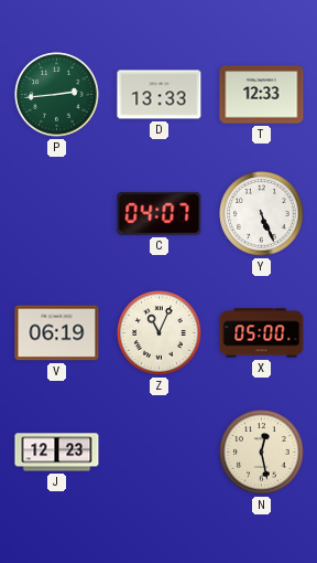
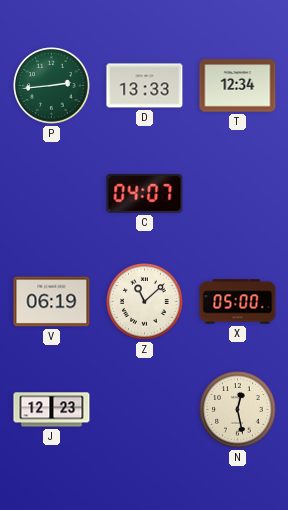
T: 12:33 -> 12:34
Y: 5:26 -> none
Z: 11:04 -> 11:08
